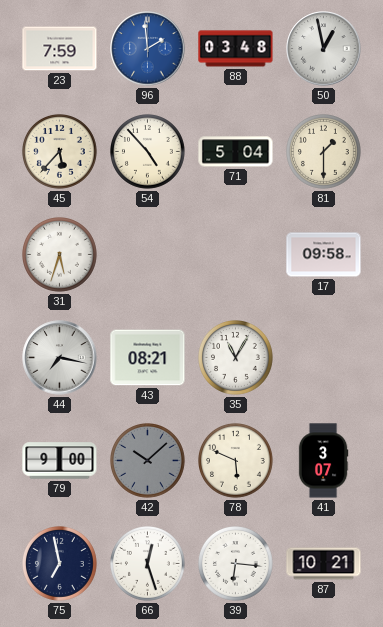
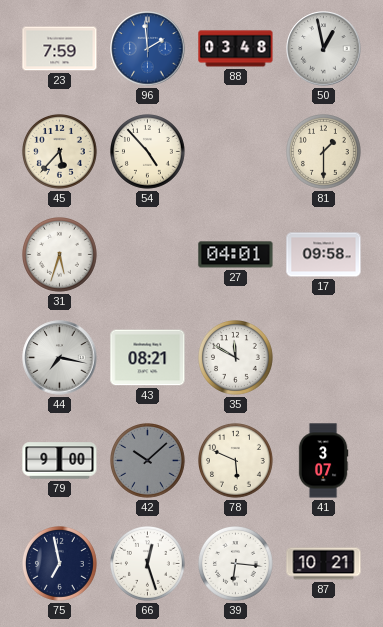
71: 5:04 -> none
27: none -> 04:01
35: 11:05 -> 11:50
